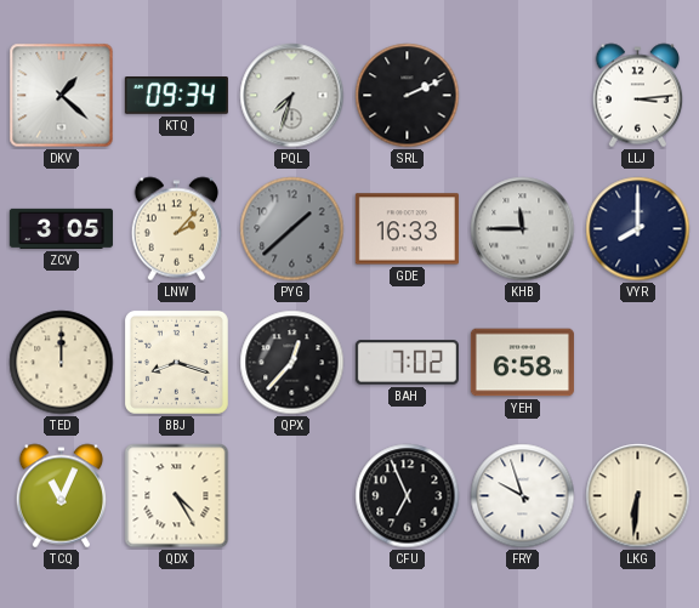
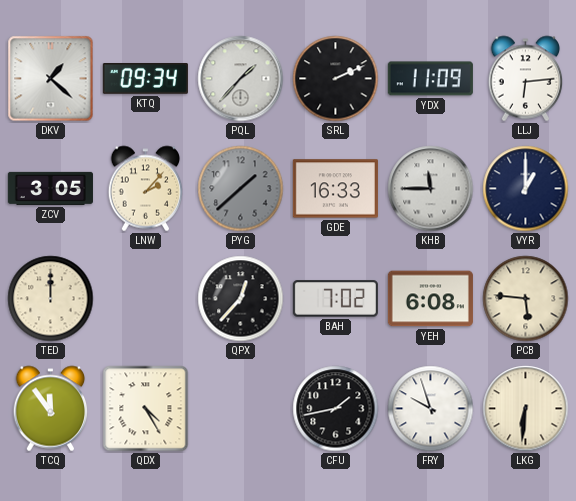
PQL: 7:33 -> 1:37
YDX: none -> 11:09
LLJ: 3:14 -> 6:14
VYR: 8:00 -> 1:00
BBJ: 8:18 -> none
YEH: 6:58 -> 6:08
PCB: none -> 5:46
TCQ: 11:04 -> 11:54
CFU: 6:56 -> 1:43
